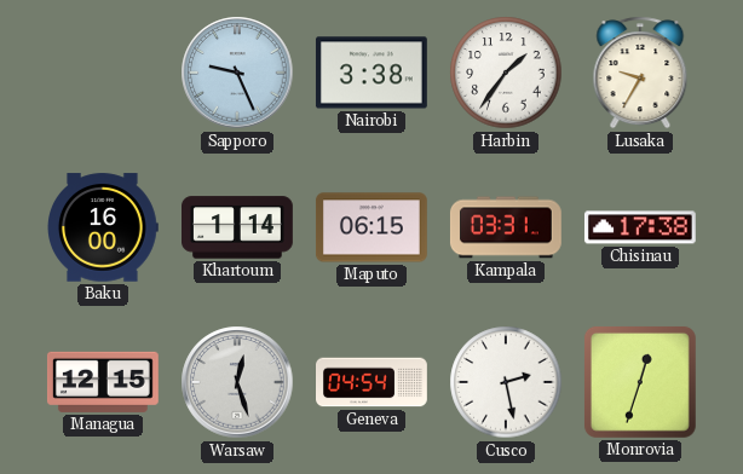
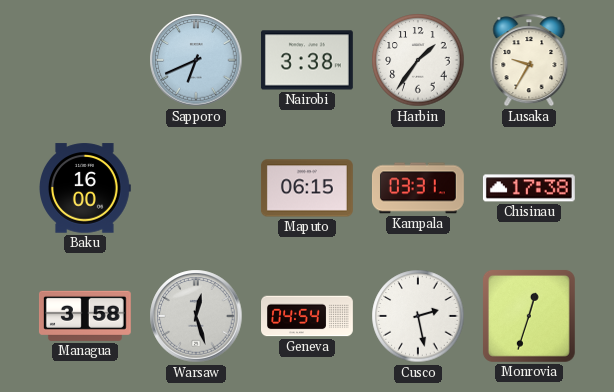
Sapporo: 9:26 -> 6:41
Khartoum: 1:14 -> none
Managua: 12:15 -> 3:58
